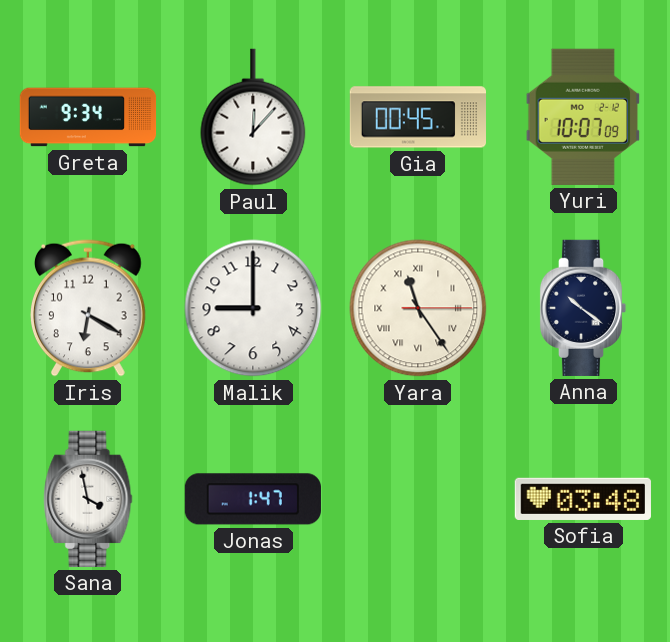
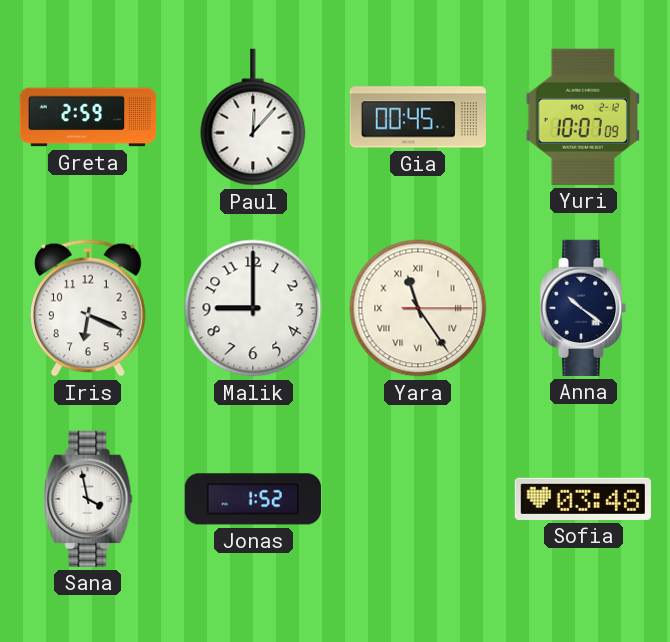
Greta: 9:34 -> 2:59
Iris: 6:20 -> 6:19
Jonas: 1:47 -> 1:52
